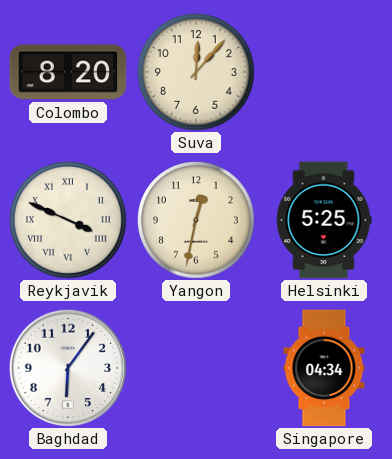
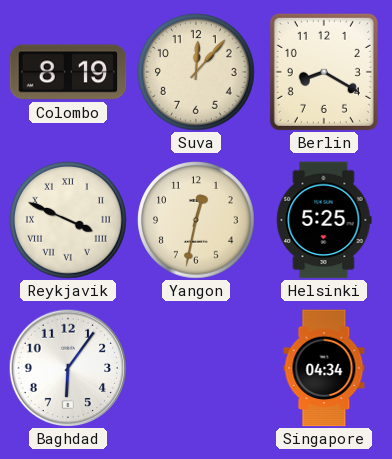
Colombo: 8:20 -> 8:19
Berlin: none -> 8:20
